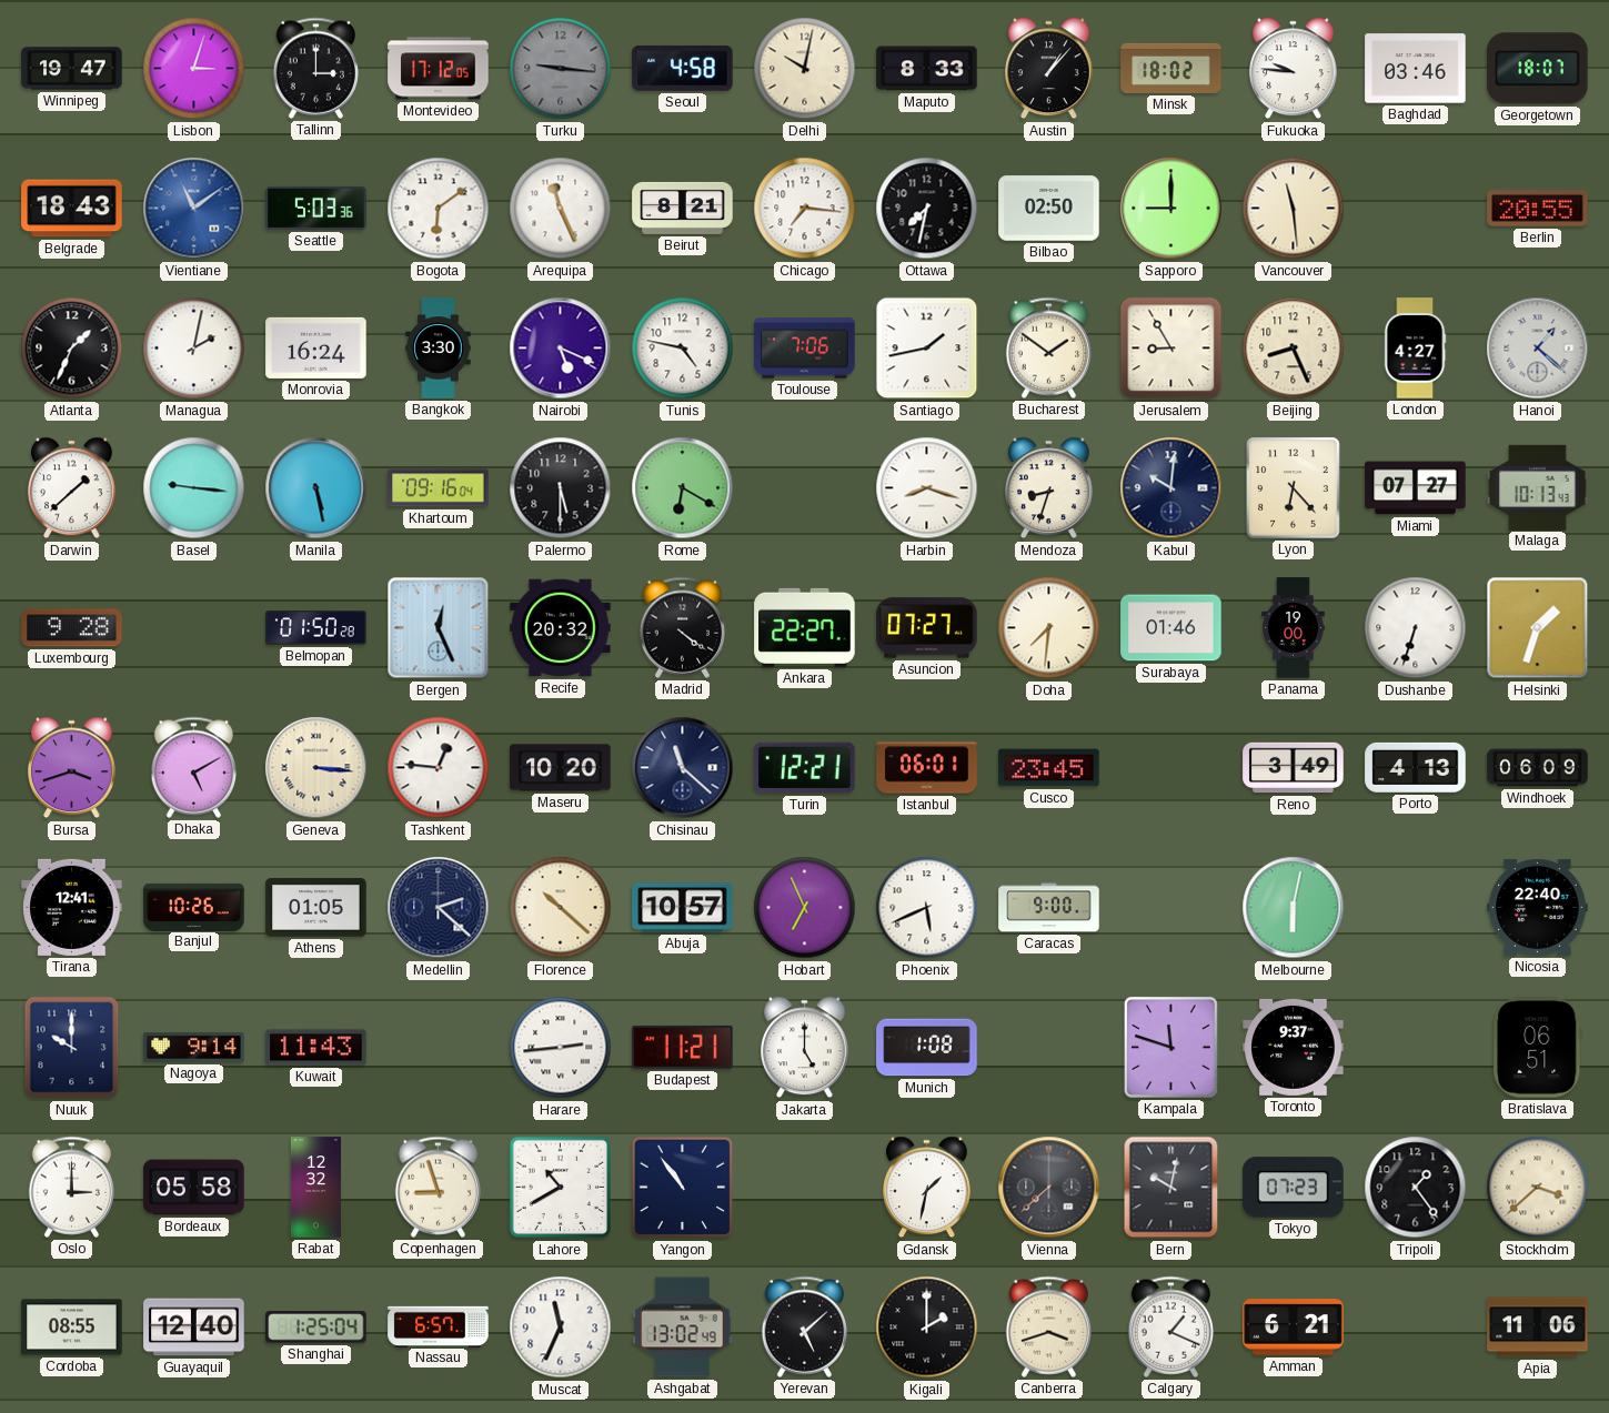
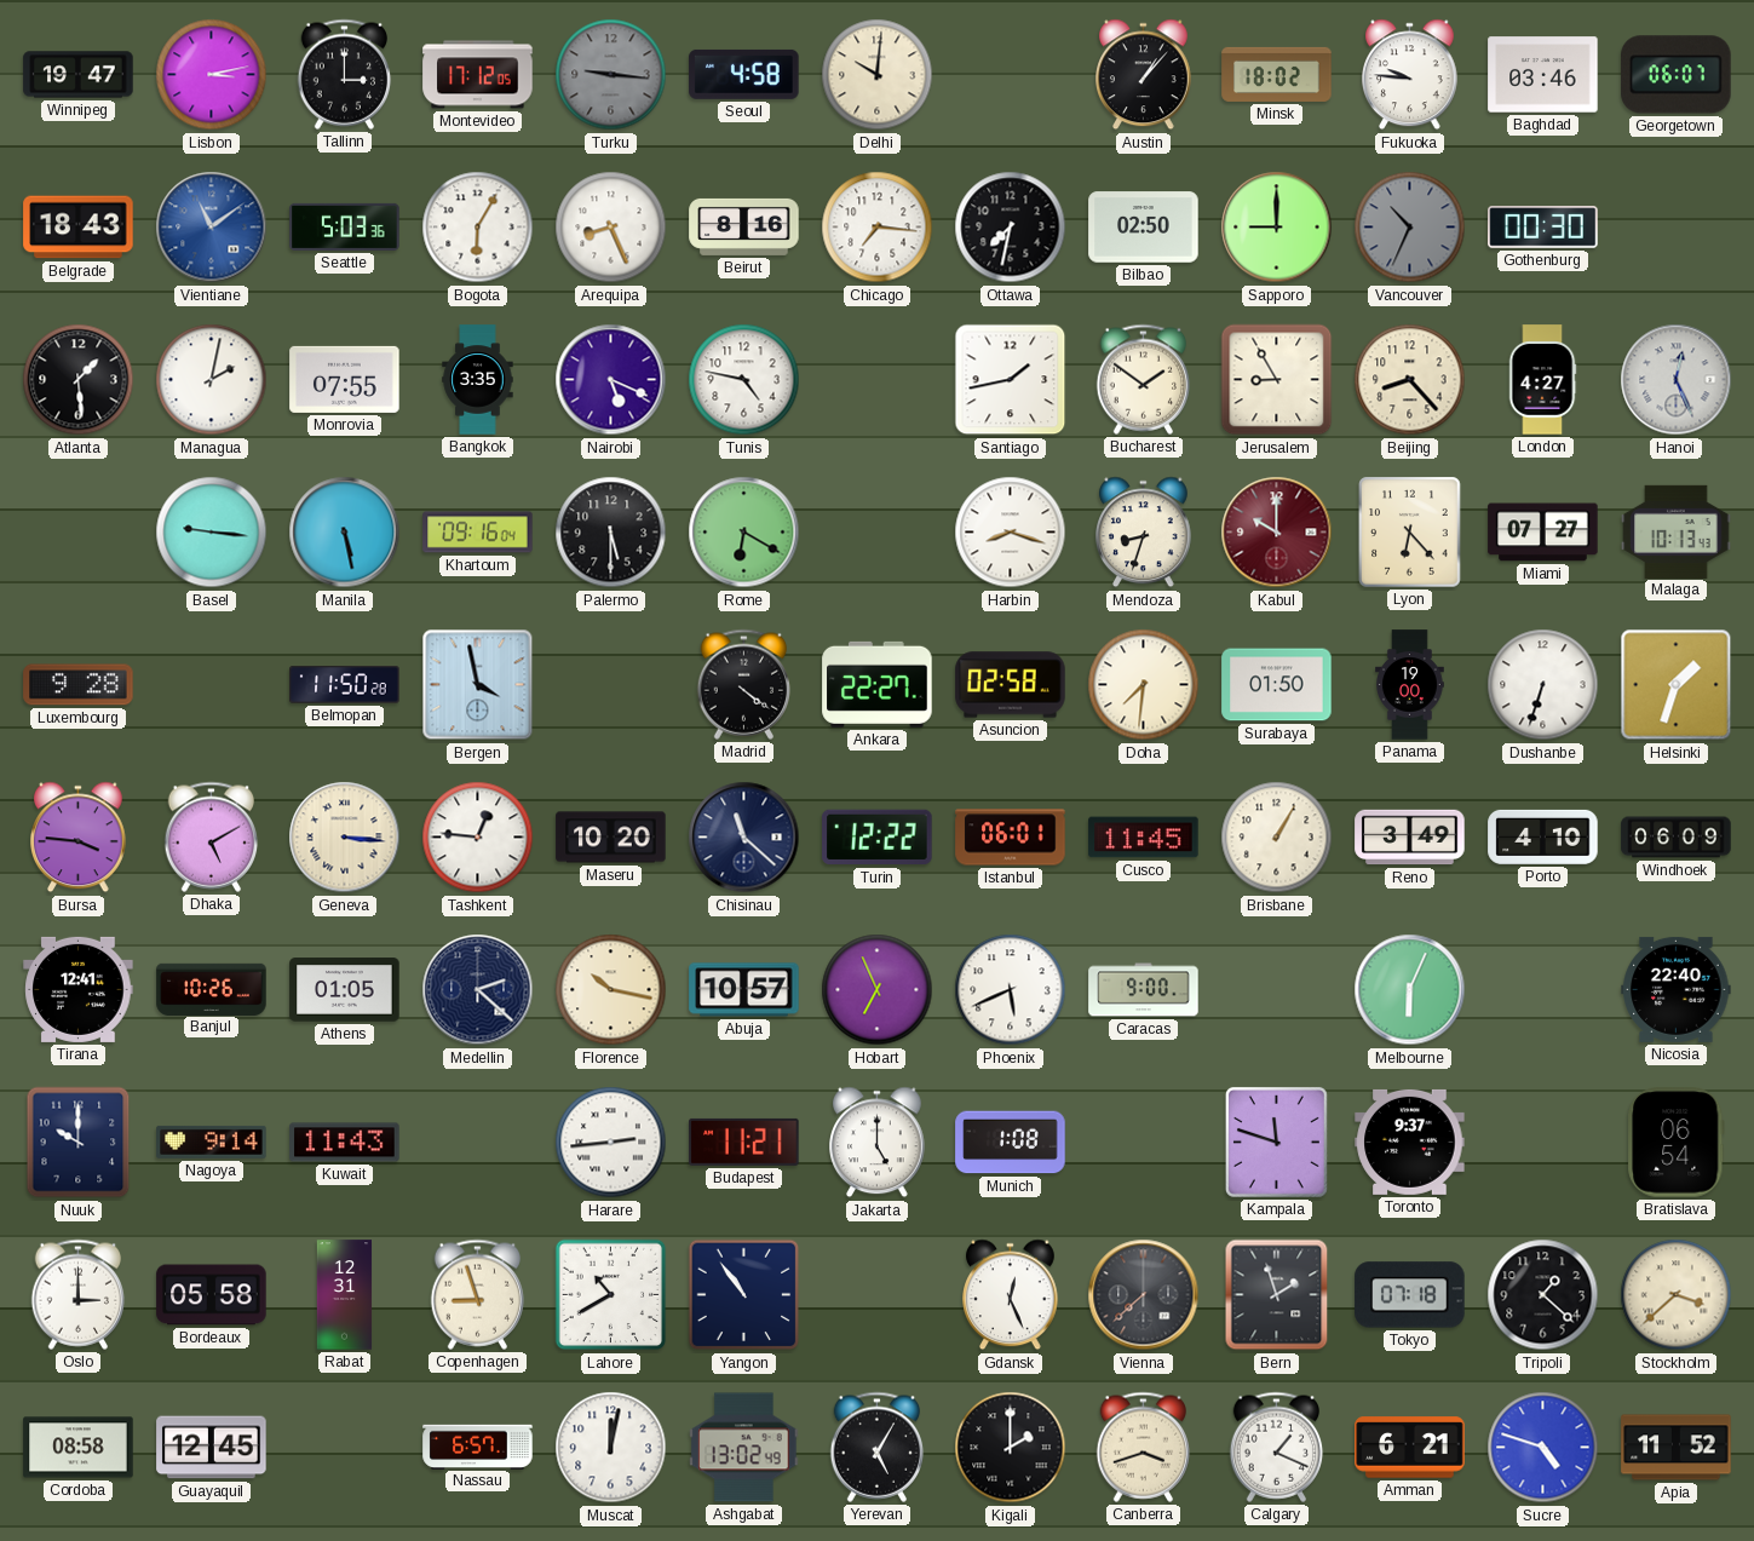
Lisbon: 3:03 -> 3:13
Delhi: 10:02 -> 10:01
Maputo: 8:33 -> none
Georgetown: 18:07 -> 06:07
Bogota: 6:09 -> 6:05
Arequipa: 11:26 -> 8:26
Beirut: 8:21 -> 8:16
Vancouver: 11:29 -> 10:34
Vancouver dial: cream -> grey
Gothenburg: none -> 00:30
Berlin: 20:55 -> none
Atlanta: 1:34 -> 1:29
Monrovia: 16:24 -> 07:55
Bangkok: 3:30 -> 3:35
Toulouse: 7:06 -> none
Beijing: 8:26 -> 8:23
Hanoi: 1:22 -> 12:26
Darwin: 1:38 -> none
Kabul: 10:01 -> 10:00
Kabul dial: navy -> burgundy
Belmopan: 01:50 -> 11:50
Bergen: 12:26 -> 3:58
Recife: 20:32 -> none
Asuncion: 07:27 -> 02:58
Surabaya: 01:46 -> 01:50
Bursa: 3:42 -> 3:46
Turin: 12:21 -> 12:22
Cusco: 23:45 -> 11:45
Brisbane: none -> 1:05
Porto: 4:13 -> 4:10
Florence: 10:22 -> 10:17
Melbourne: 6:02 -> 6:04
Bratislava: 06:51 -> 06:54
Rabat: 12:32 -> 12:31
Gdansk: 1:32 -> 12:26
Bern: 10:02 -> 1:57
Tokyo: 07:23 -> 07:18
Tripoli: 1:24 -> 1:22
Cordoba: 08:55 -> 08:58
Guayaquil: 12:40 -> 12:45
Shanghai: 1:25 -> none
Muscat: 11:34 -> 12:02
Yerevan: 5:08 -> 5:05
Sucre: none -> 4:48
Apia: 11:06 -> 11:52
